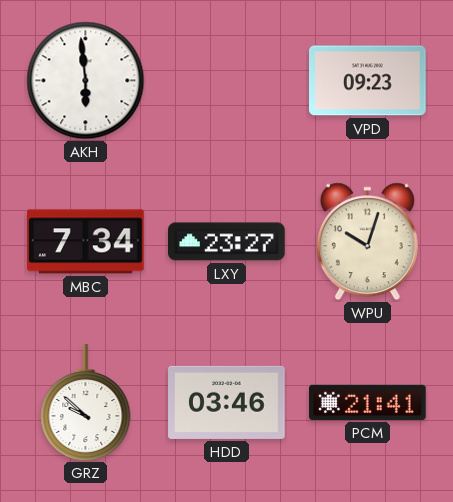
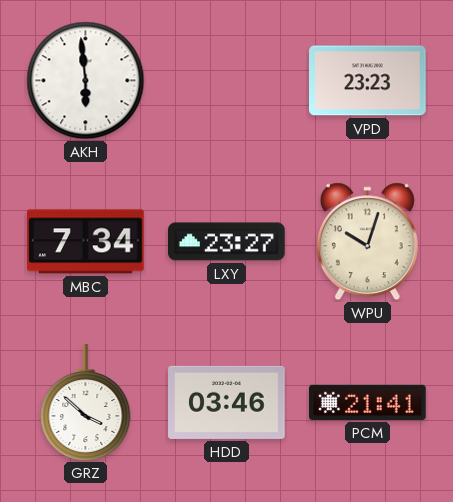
VPD: 09:23 -> 23:23
GRZ: 9:52 -> 3:52
